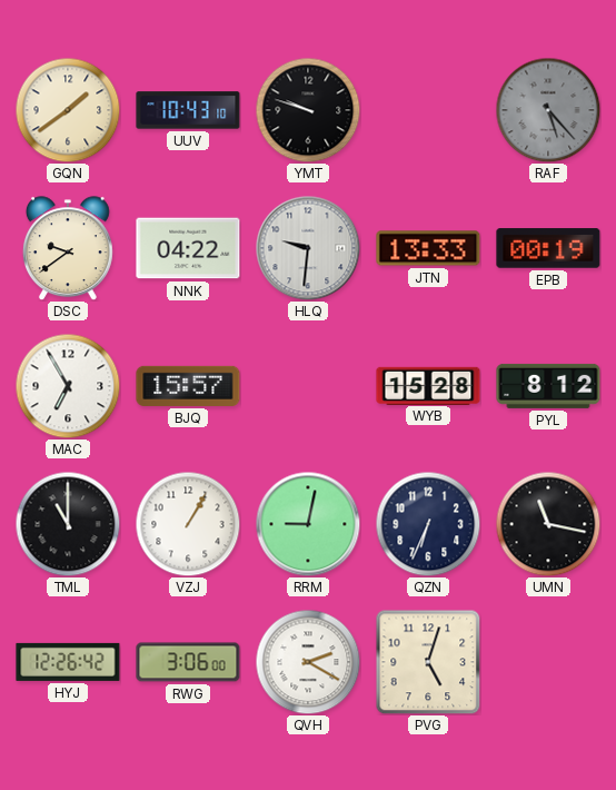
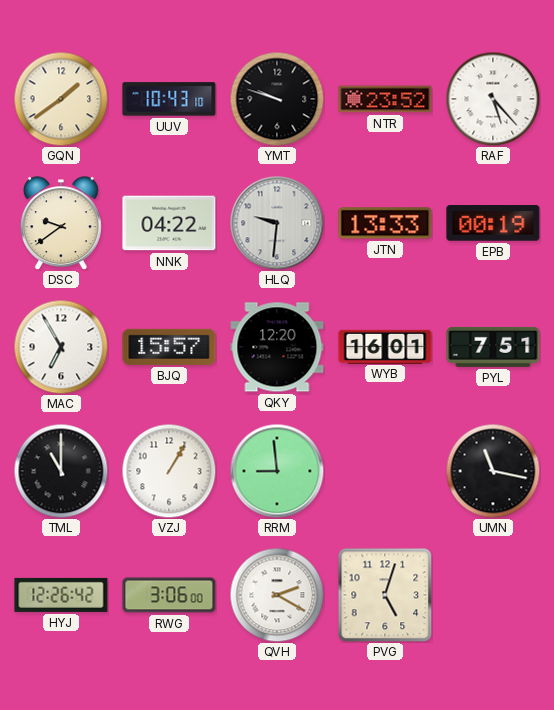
NTR: none -> 23:52
RAF dial: grey -> white
QKY: none -> 12:20
WYB: 15:28 -> 16:01
PYL: 8:12 -> 7:51
RRM: 9:02 -> 8:59
QZN: 6:34 -> none
